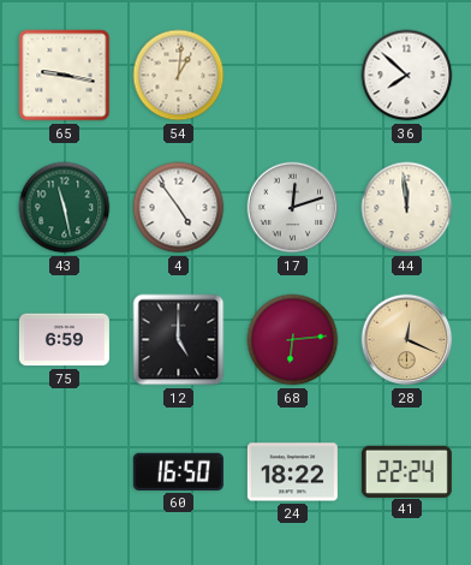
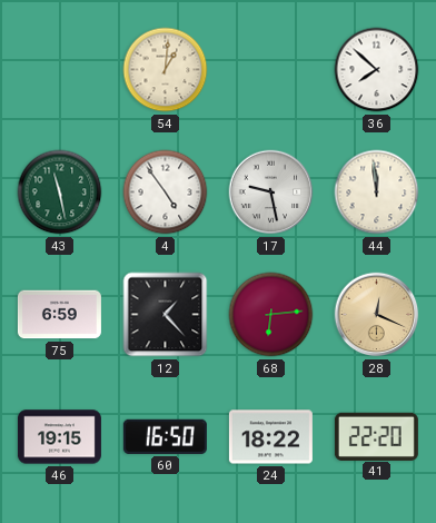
65: 9:17 -> none
17: 12:12 -> 9:28
12: 5:00 -> 1:23
46: none -> 19:15
41: 22:24 -> 22:20
